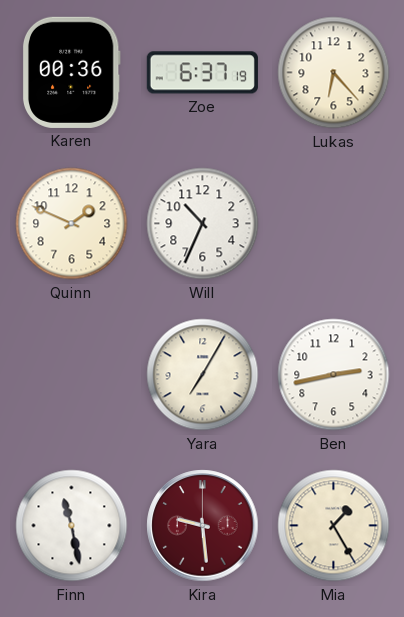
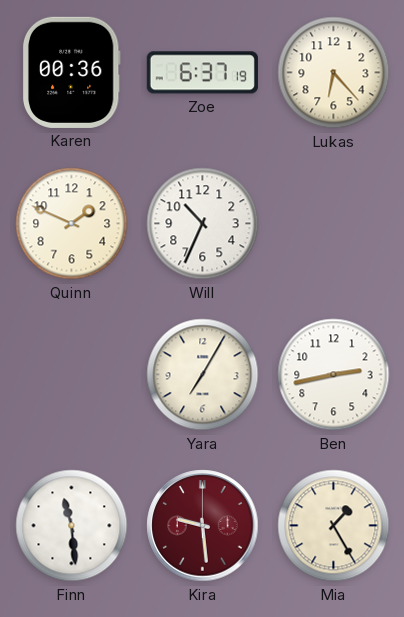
Finn: 11:28 -> 11:29
